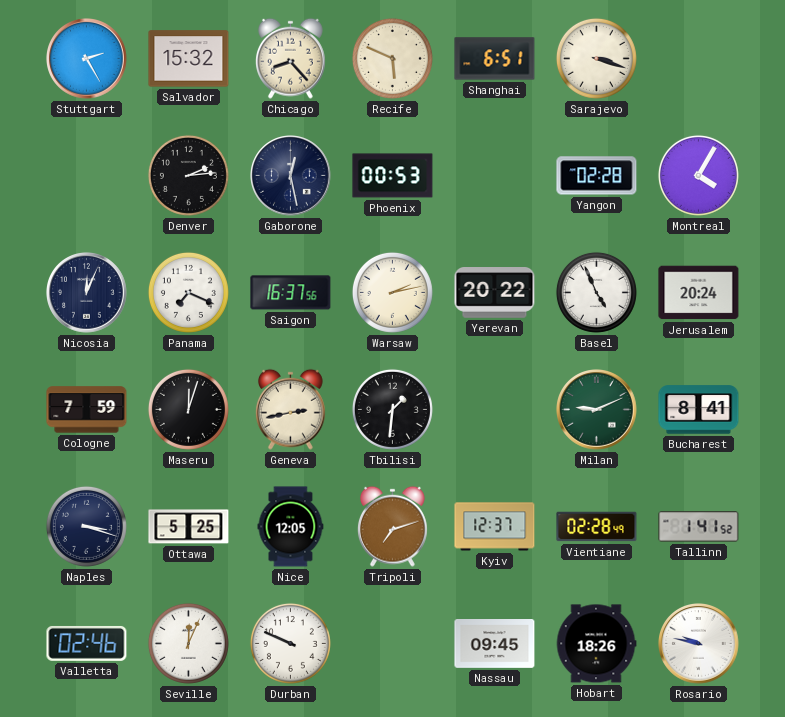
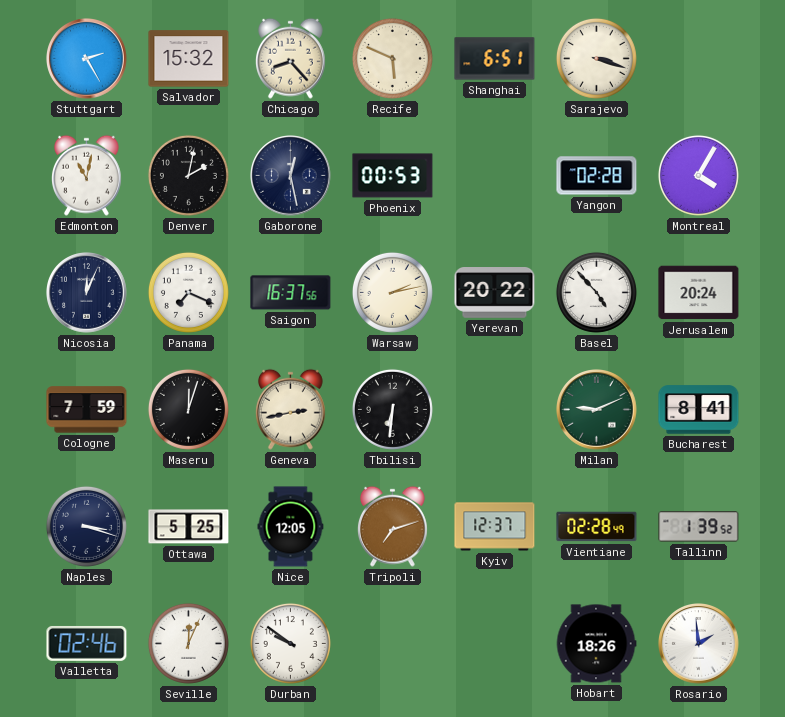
Edmonton: none -> 11:02
Denver: 2:14 -> 2:02
Basel: 4:56 -> 4:53
Tbilisi: 1:31 -> 6:31
Tallinn: 1:41 -> 1:39
Durban: 9:49 -> 9:51
Nassau: 09:45 -> none
Rosario: 9:47 -> 1:59
